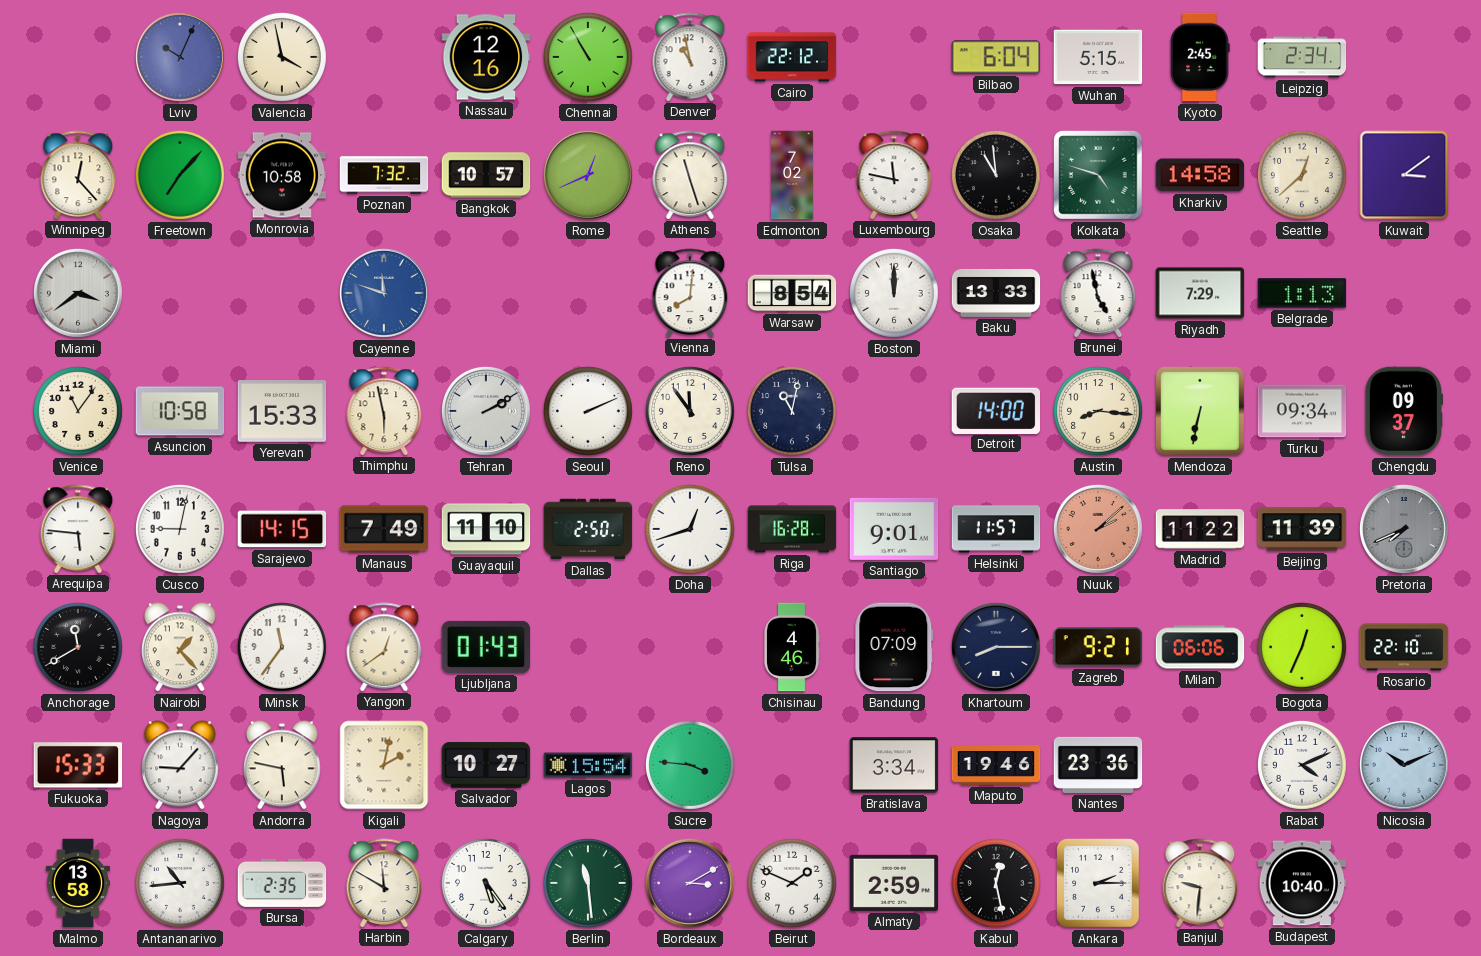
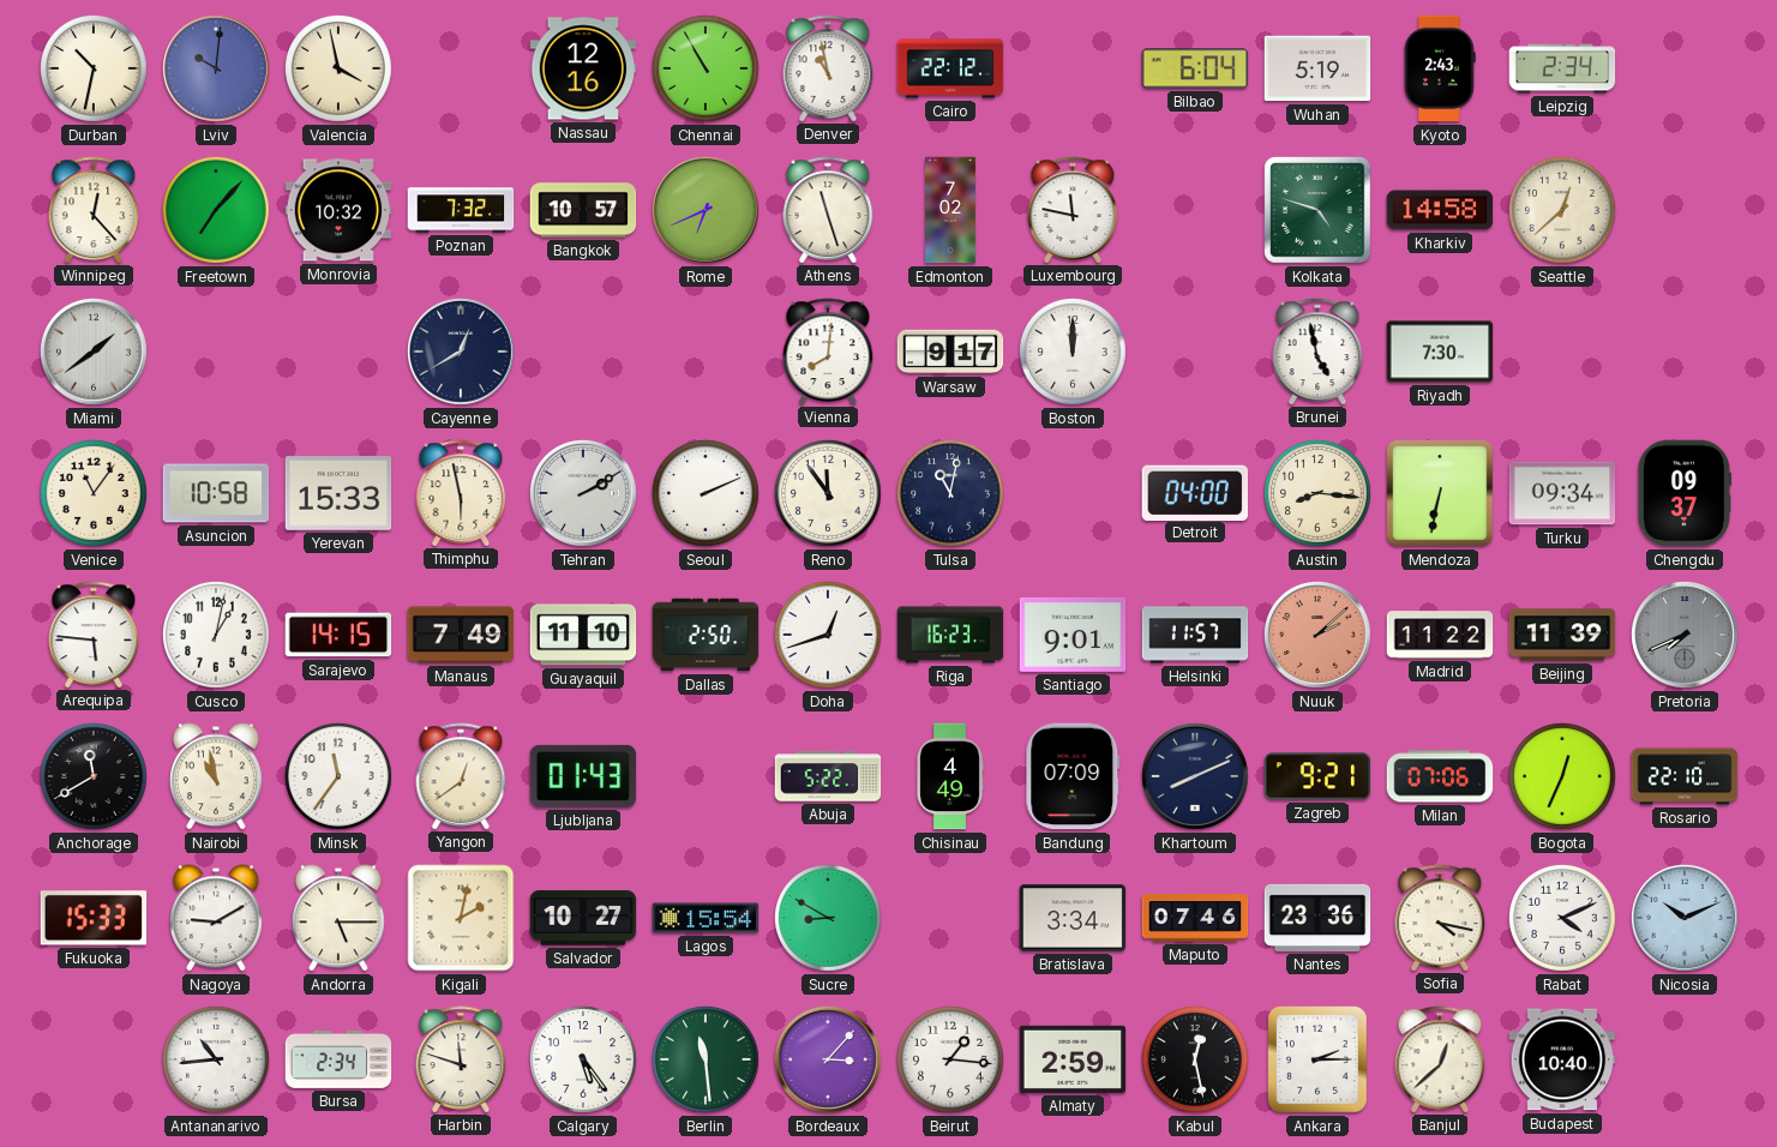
Durban: none -> 10:32
Lviv: 10:04 -> 10:01
Wuhan: 5:15 -> 5:19
Kyoto: 2:45 -> 2:43
Monrovia: 10:58 -> 10:32
Rome: 12:41 -> 6:41
Osaka: 10:59 -> none
Kuwait: 3:09 -> none
Miami: 3:39 -> 1:39
Cayenne: 11:48 -> 12:40
Cayenne dial: blue -> navy
Warsaw: 8:54 -> 9:17
Baku: 13:33 -> none
Riyadh: 7:29 -> 7:30
Belgrade: 1:13 -> none
Detroit: 14:00 -> 04:00
Cusco: 9:02 -> 1:02
Riga: 16:28 -> 16:23
Nairobi: 1:23 -> 10:58
Abuja: none -> 5:22
Chisinau: 4:46 -> 4:49
Khartoum: 8:15 -> 8:11
Milan: 06:06 -> 07:06
Nagoya: 9:07 -> 9:10
Andorra: 5:47 -> 5:15
Sucre: 3:46 -> 8:50
Maputo: 19:46 -> 07:46
Sofia: none -> 4:17
Malmo: 13:58 -> none
Bursa: 2:35 -> 2:34
Harbin: 11:50 -> 11:48
Bordeaux: 3:10 -> 3:07
Beirut: 1:49 -> 1:16
Banjul: 9:31 -> 12:38
